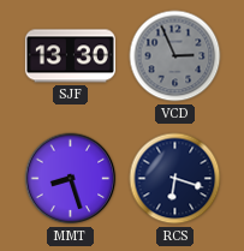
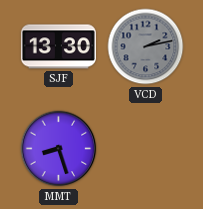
VCD: 2:56 -> 2:13
RCS: 6:18 -> none
